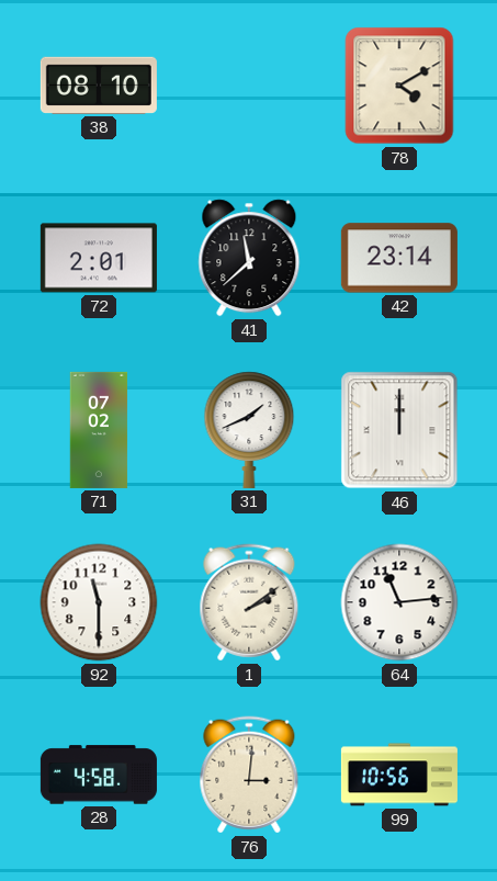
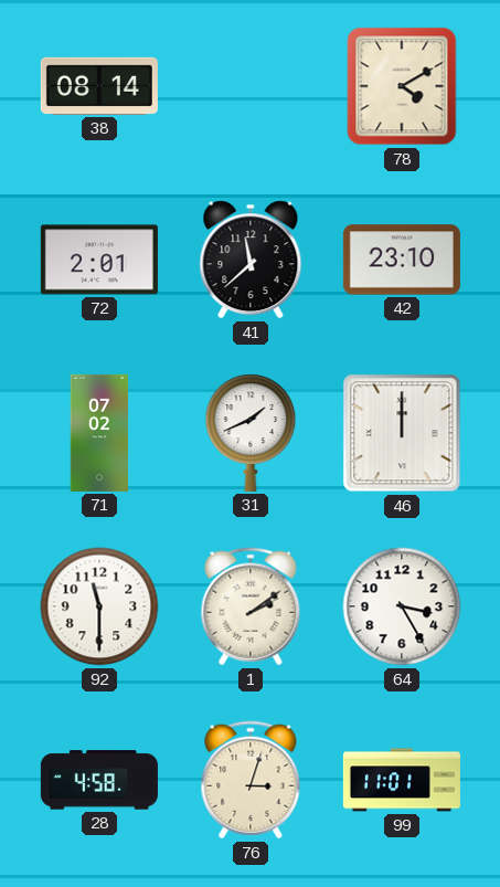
38: 08:10 -> 08:14
42: 23:14 -> 23:10
64: 11:14 -> 3:25
76: 3:01 -> 3:03
99: 10:56 -> 11:01
